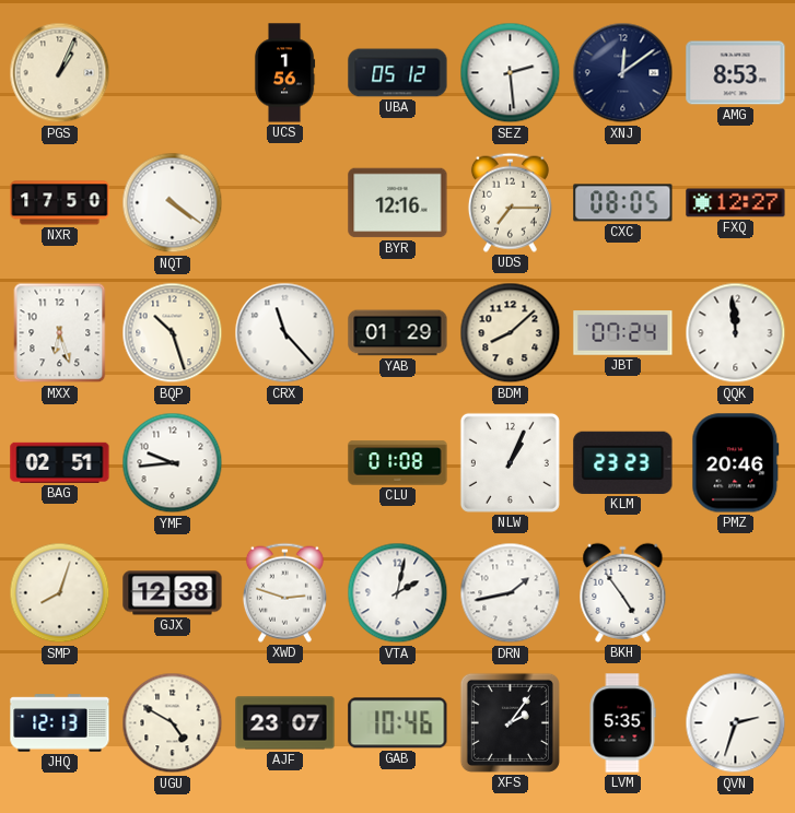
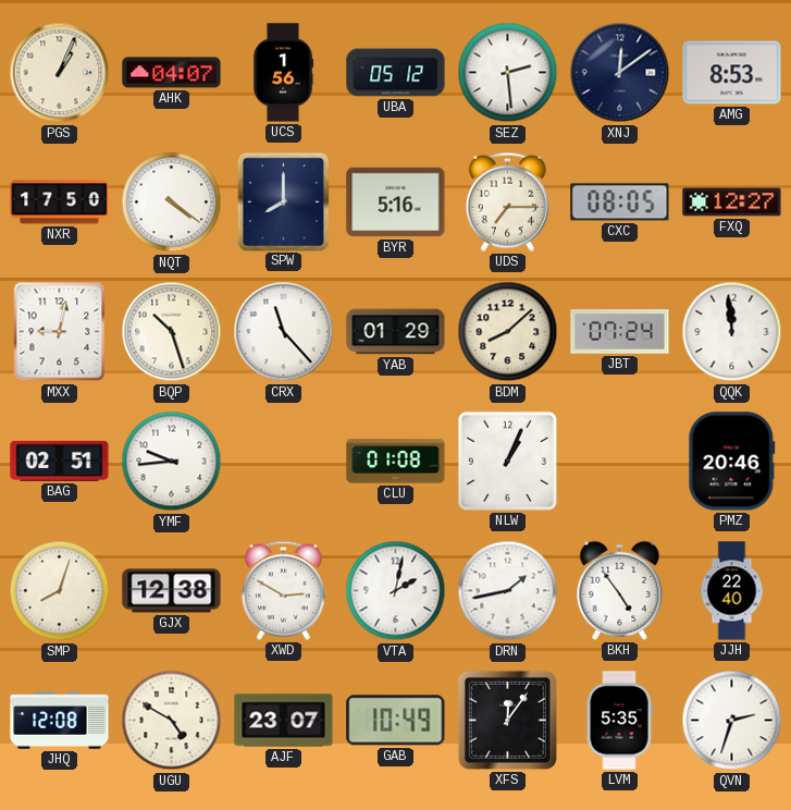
AHK: none -> 04:07
SPW: none -> 8:00
BYR: 12:16 -> 5:16
MXX: 6:27 -> 9:02
KLM: 23:23 -> none
XWD: 2:48 -> 2:50
JJH: none -> 22:40
JHQ: 12:13 -> 12:08
GAB: 10:46 -> 10:49
XFS: 2:06 -> 12:06
